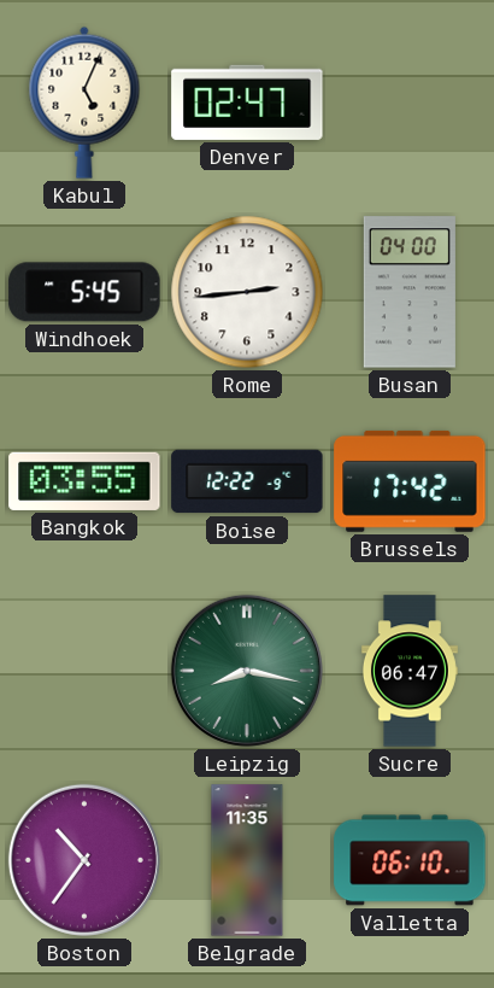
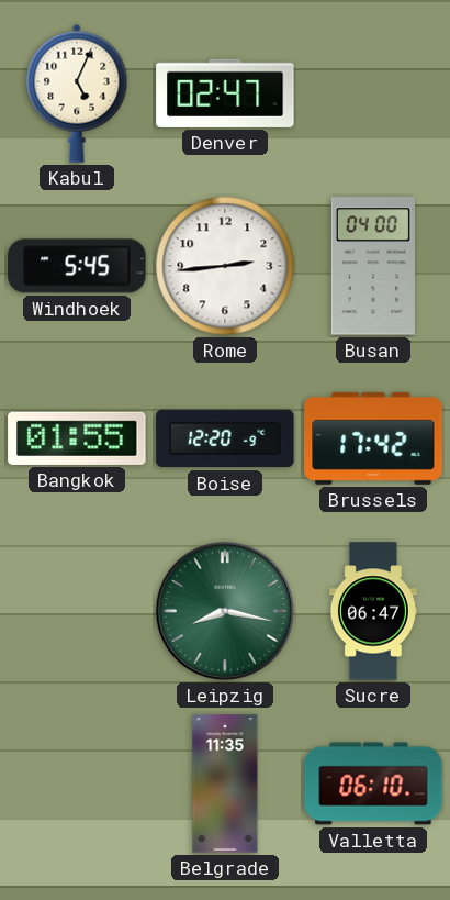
Bangkok: 03:55 -> 01:55
Boise: 12:22 -> 12:20
Boston: 10:36 -> none
